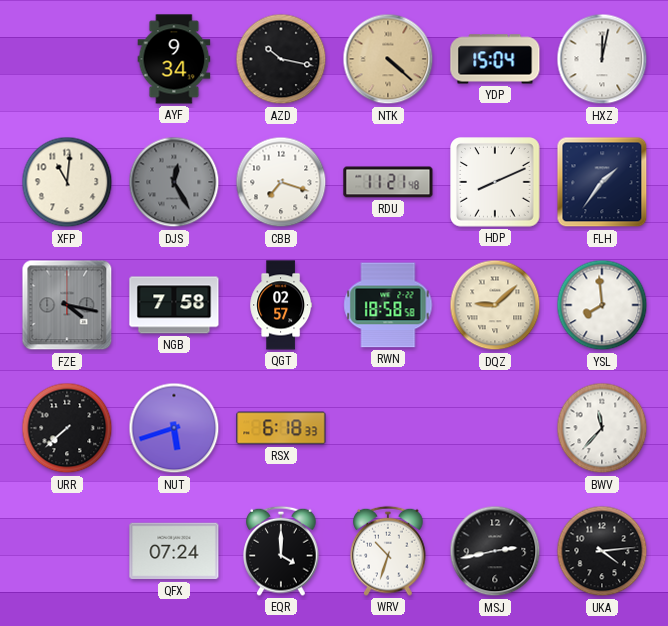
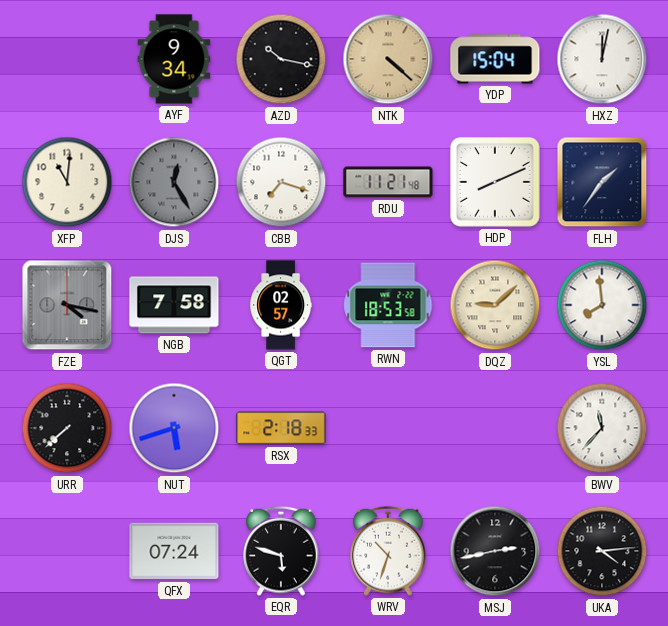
RWN: 18:58 -> 18:53
RSX: 6:18 -> 2:18
EQR: 4:00 -> 5:48
